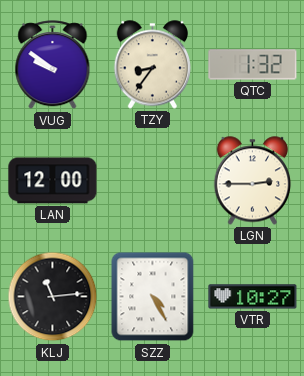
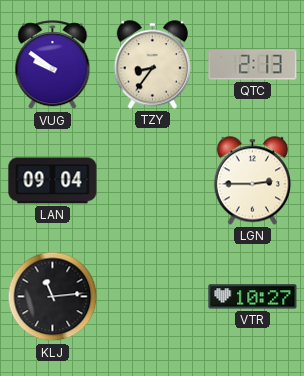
QTC: 1:32 -> 2:13
LAN: 12:00 -> 09:04
SZZ: 4:25 -> none
